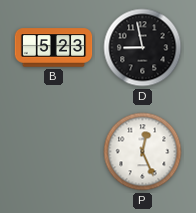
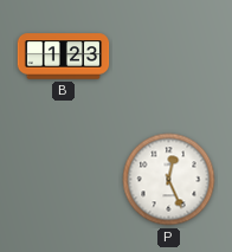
B: 5:23 -> 1:23
D: 8:58 -> none
